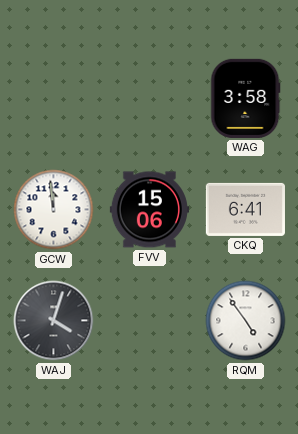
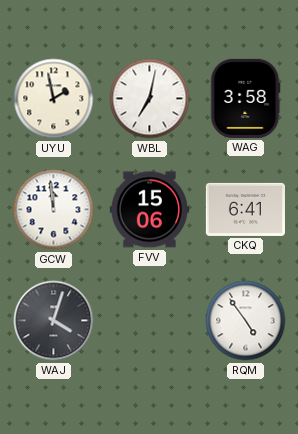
UYU: none -> 1:58
WBL: none -> 7:02
